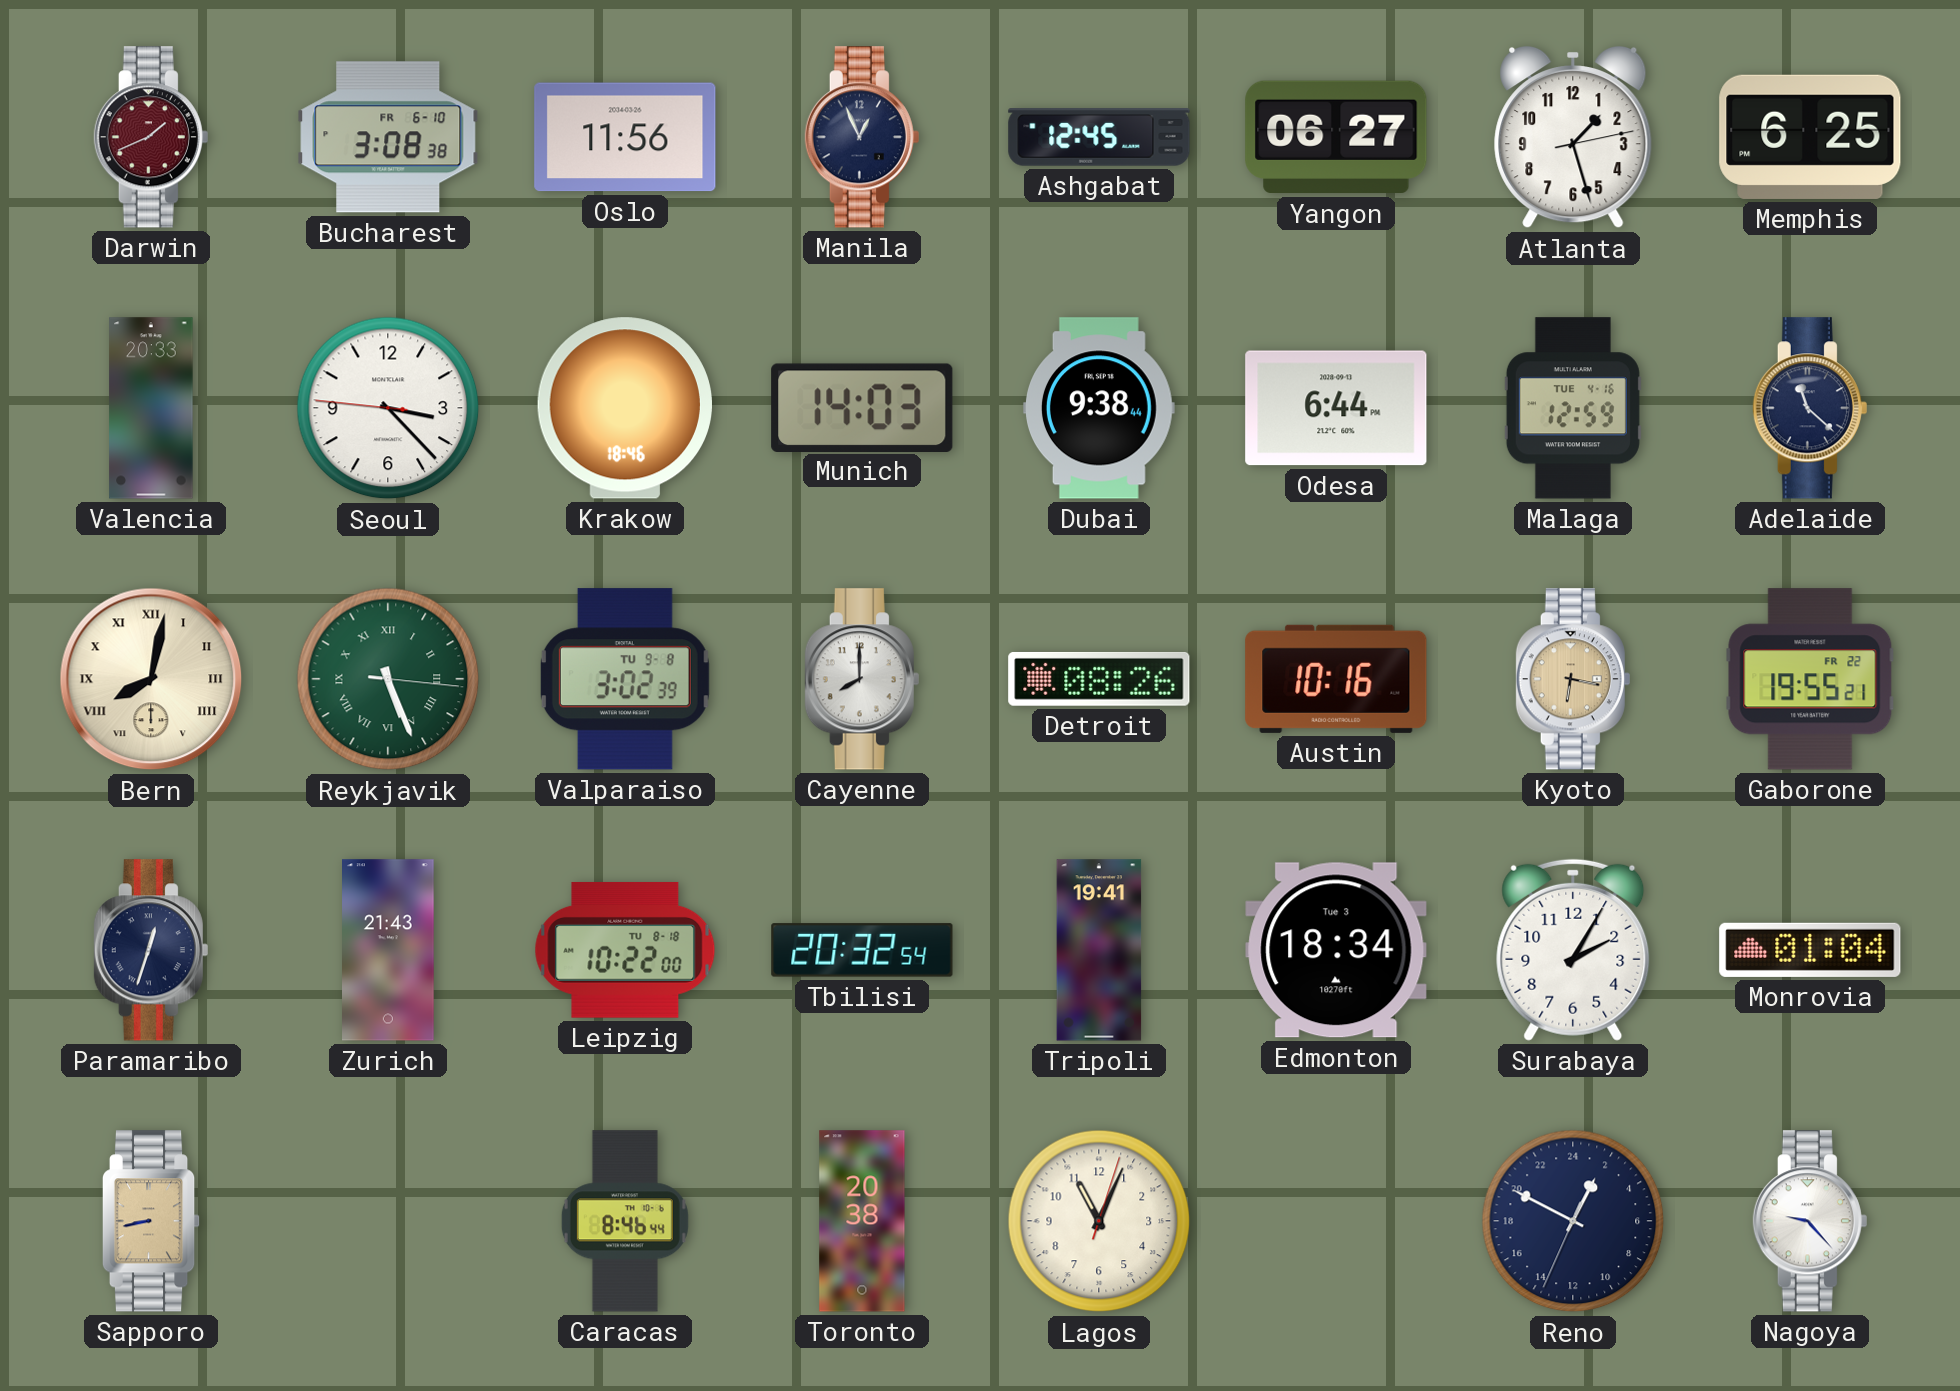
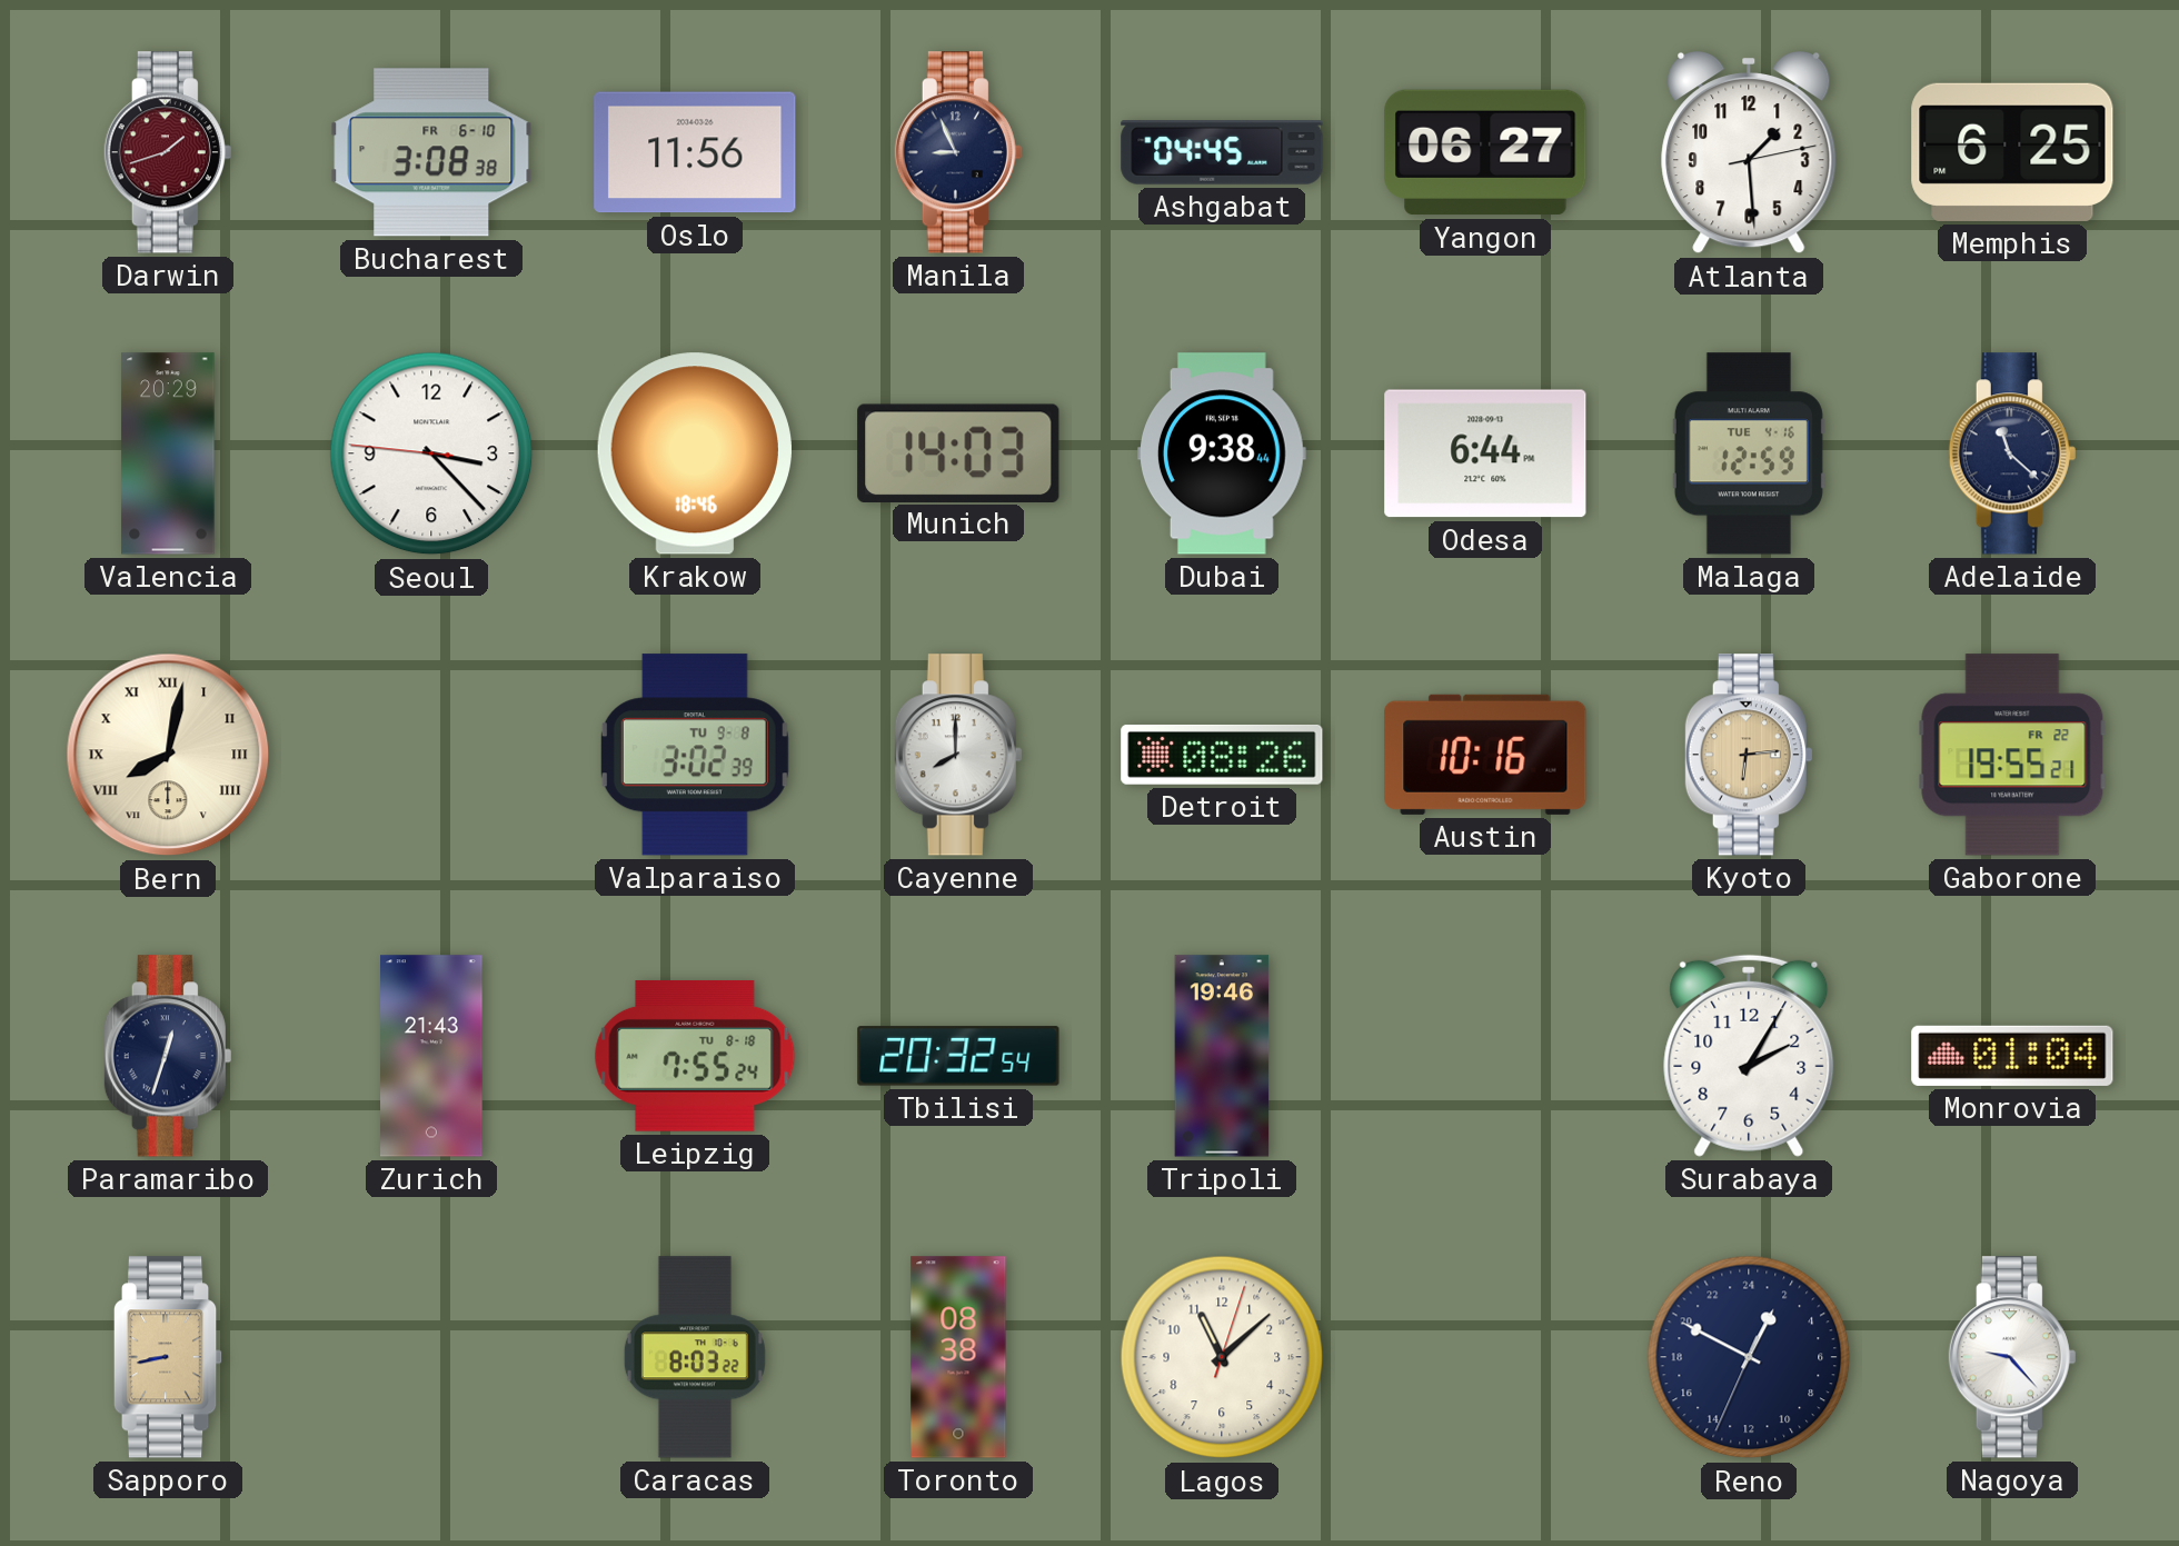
Darwin: 1:41 -> 1:42
Manila: 12:56 -> 8:56
Ashgabat: 12:45 -> 04:45
Atlanta: 1:27 -> 1:29
Valencia: 20:33 -> 20:29
Reykjavik: 5:26 -> none
Kyoto: 6:17 -> 6:14
Leipzig: 10:22 -> 7:55
Tripoli: 19:41 -> 19:46
Edmonton: 18:34 -> none
Caracas: 8:46 -> 8:03
Toronto: 20:38 -> 08:38
Lagos: 11:04 -> 11:08
